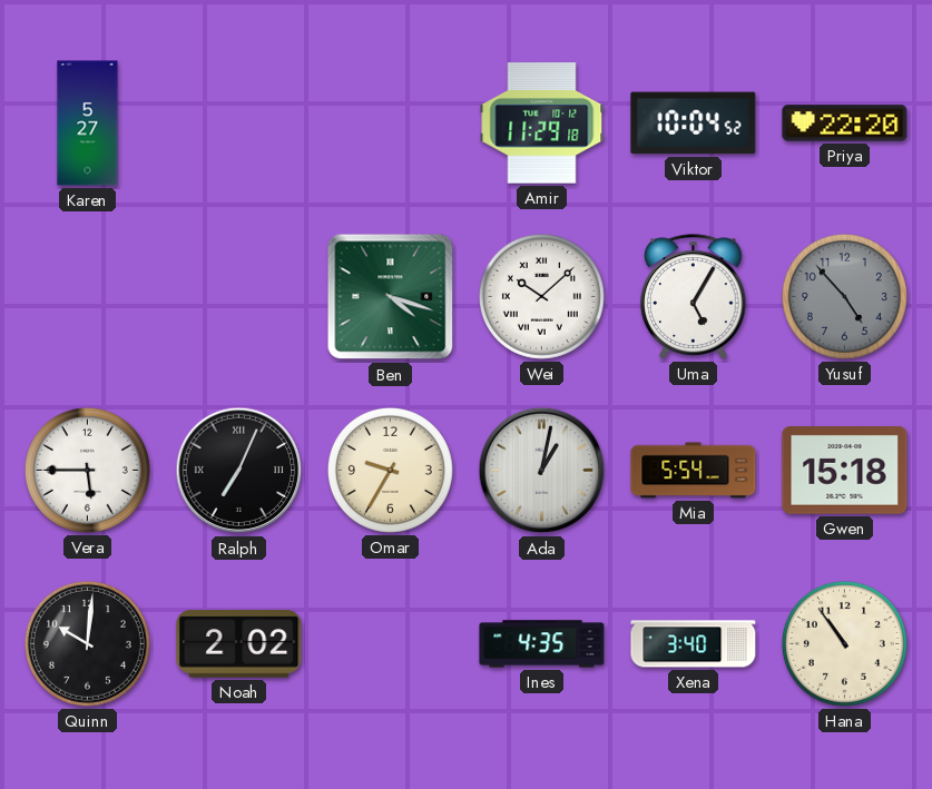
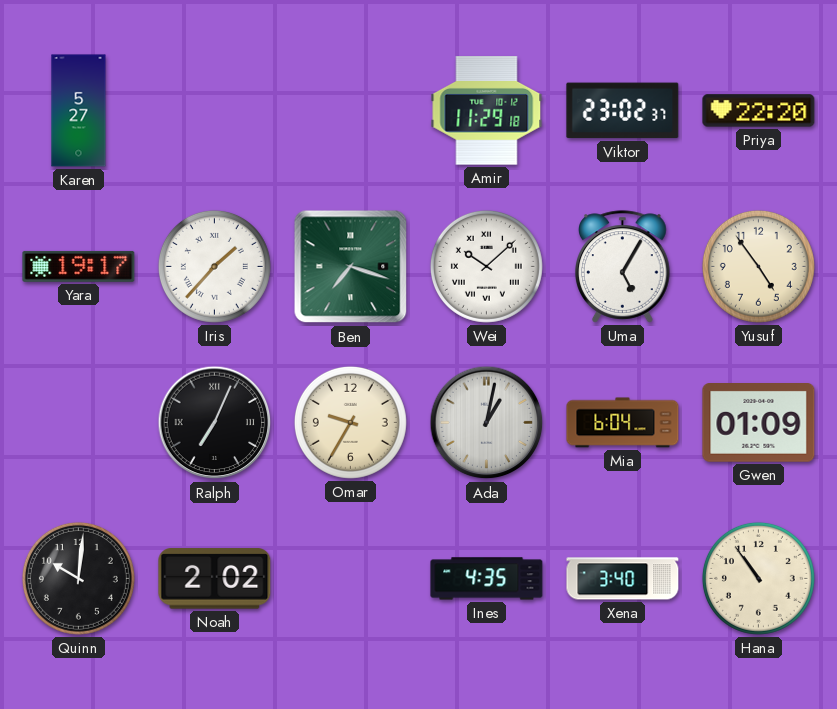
Viktor: 10:04 -> 23:02
Yara: none -> 19:17
Iris: none -> 1:37
Ben: 4:18 -> 7:18
Yusuf: 4:53 -> 4:54
Yusuf dial: grey -> cream
Vera: 5:45 -> none
Mia: 5:54 -> 6:04
Gwen: 15:18 -> 01:09
